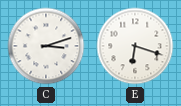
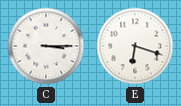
C: 3:12 -> 3:15
